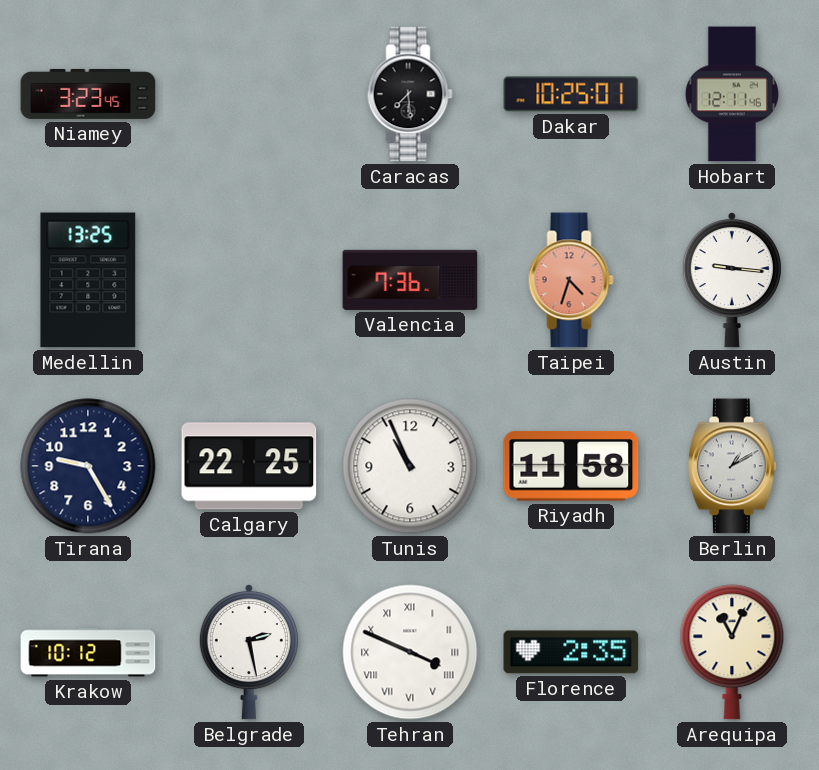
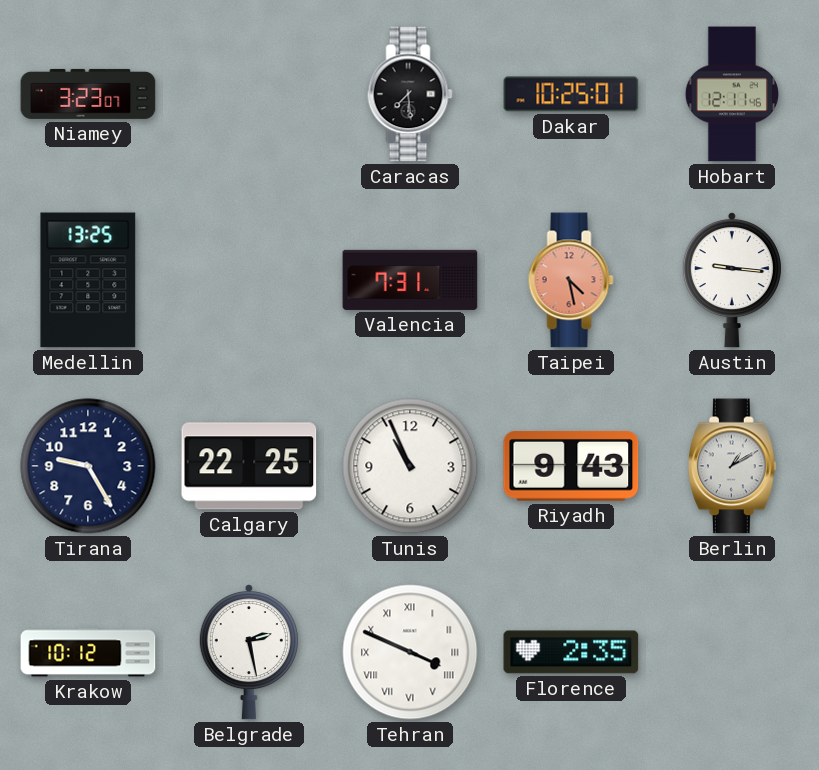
Niamey: 3:23:45 -> 3:23:07
Valencia: 7:36 -> 7:31
Taipei: 4:33 -> 4:28
Riyadh: 11:58 -> 9:43
Arequipa: 11:04 -> none
